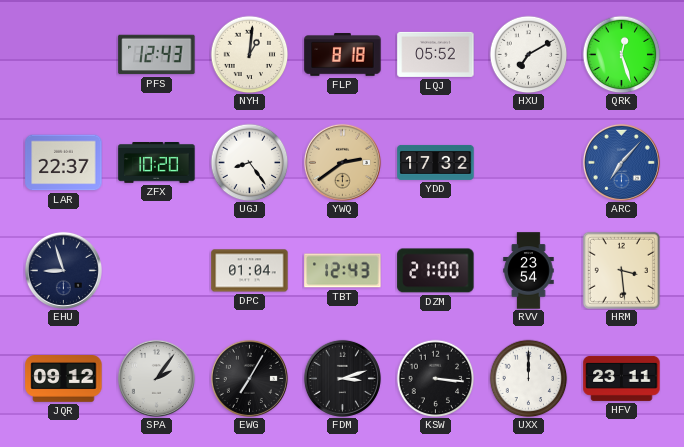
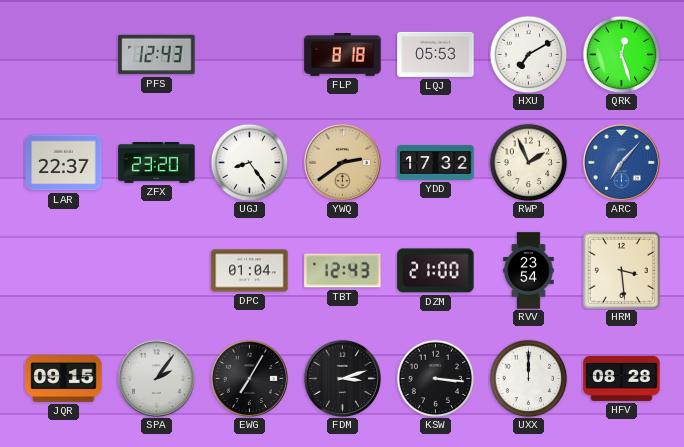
NYH: 1:01 -> none
LQJ: 05:52 -> 05:53
ZFX: 10:20 -> 23:20
RWP: none -> 1:56
EHU: 8:57 -> none
JQR: 09:12 -> 09:15
HFV: 23:11 -> 08:28
